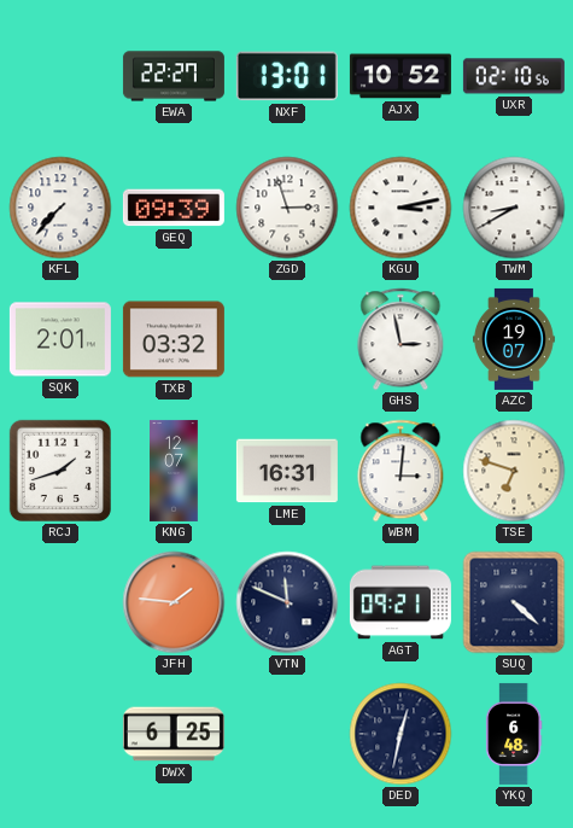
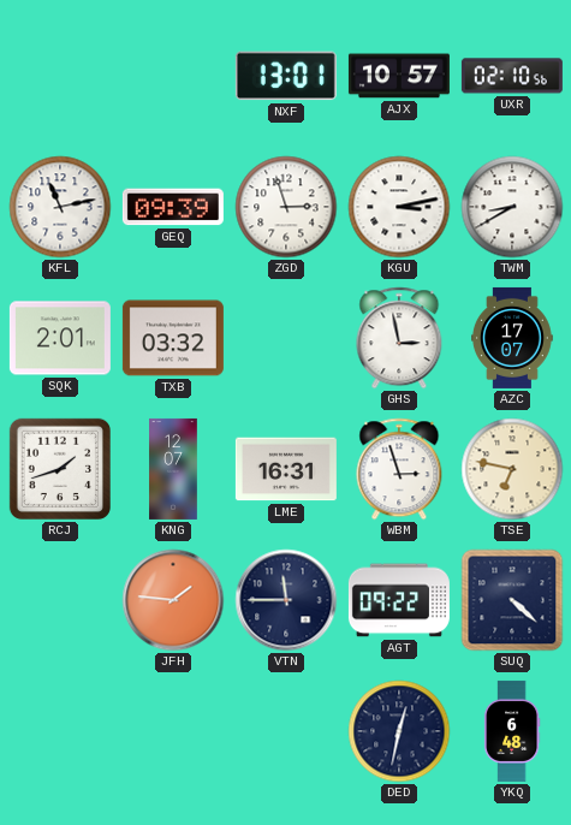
EWA: 22:27 -> none
AJX: 10:52 -> 10:57
KFL: 7:37 -> 11:13
AZC: 19:07 -> 17:07
WBM: 3:01 -> 2:57
TSE: 6:48 -> 6:47
VTN: 11:49 -> 11:45
AGT: 09:21 -> 09:22
DWX: 6:25 -> none
